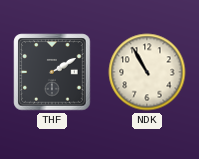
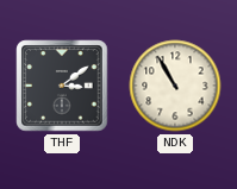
THF: 2:10 -> 3:09
